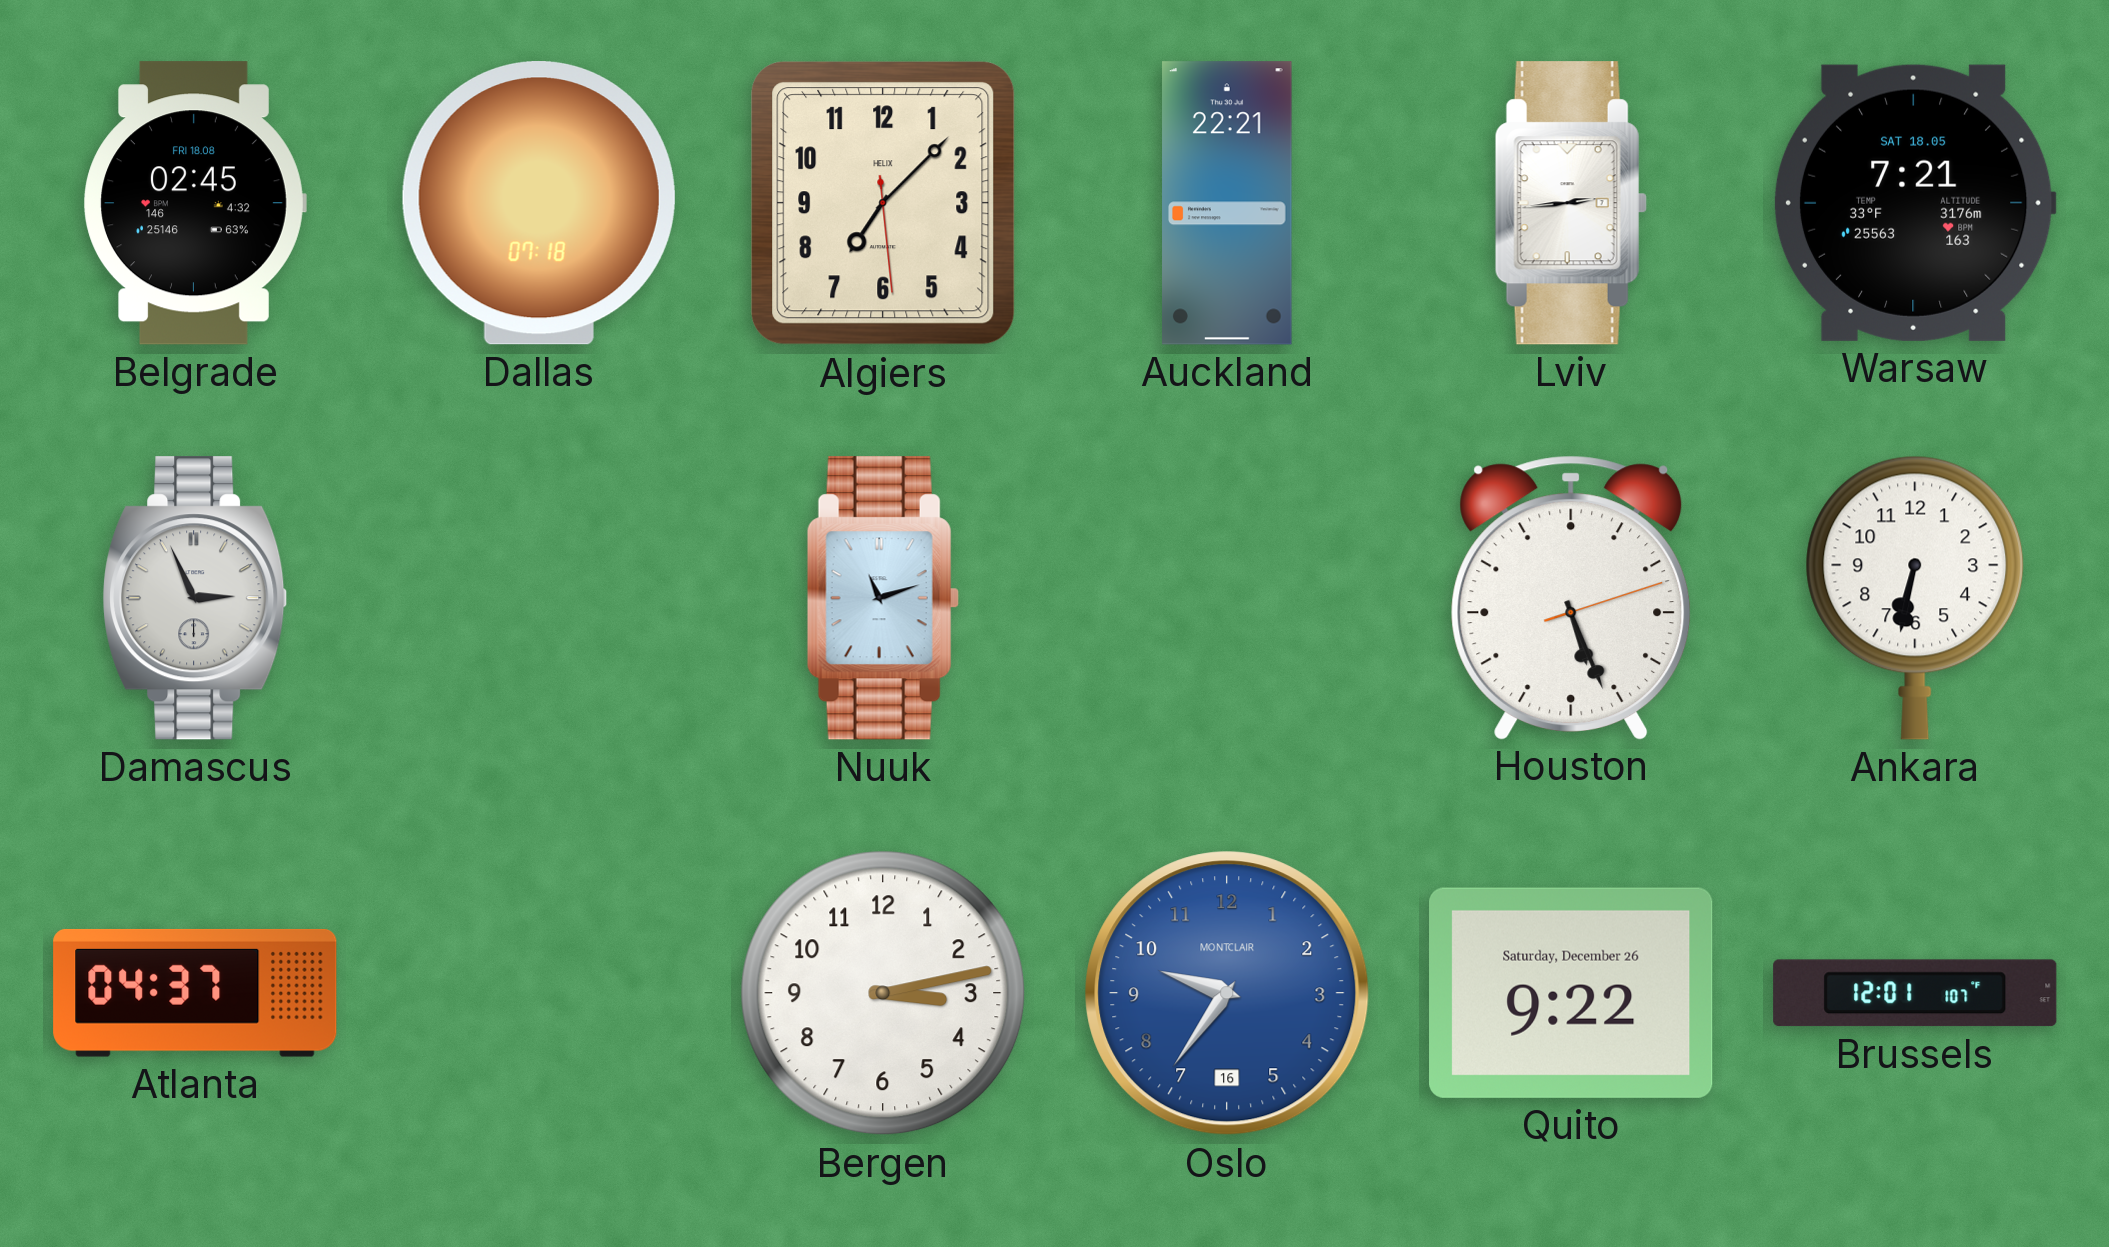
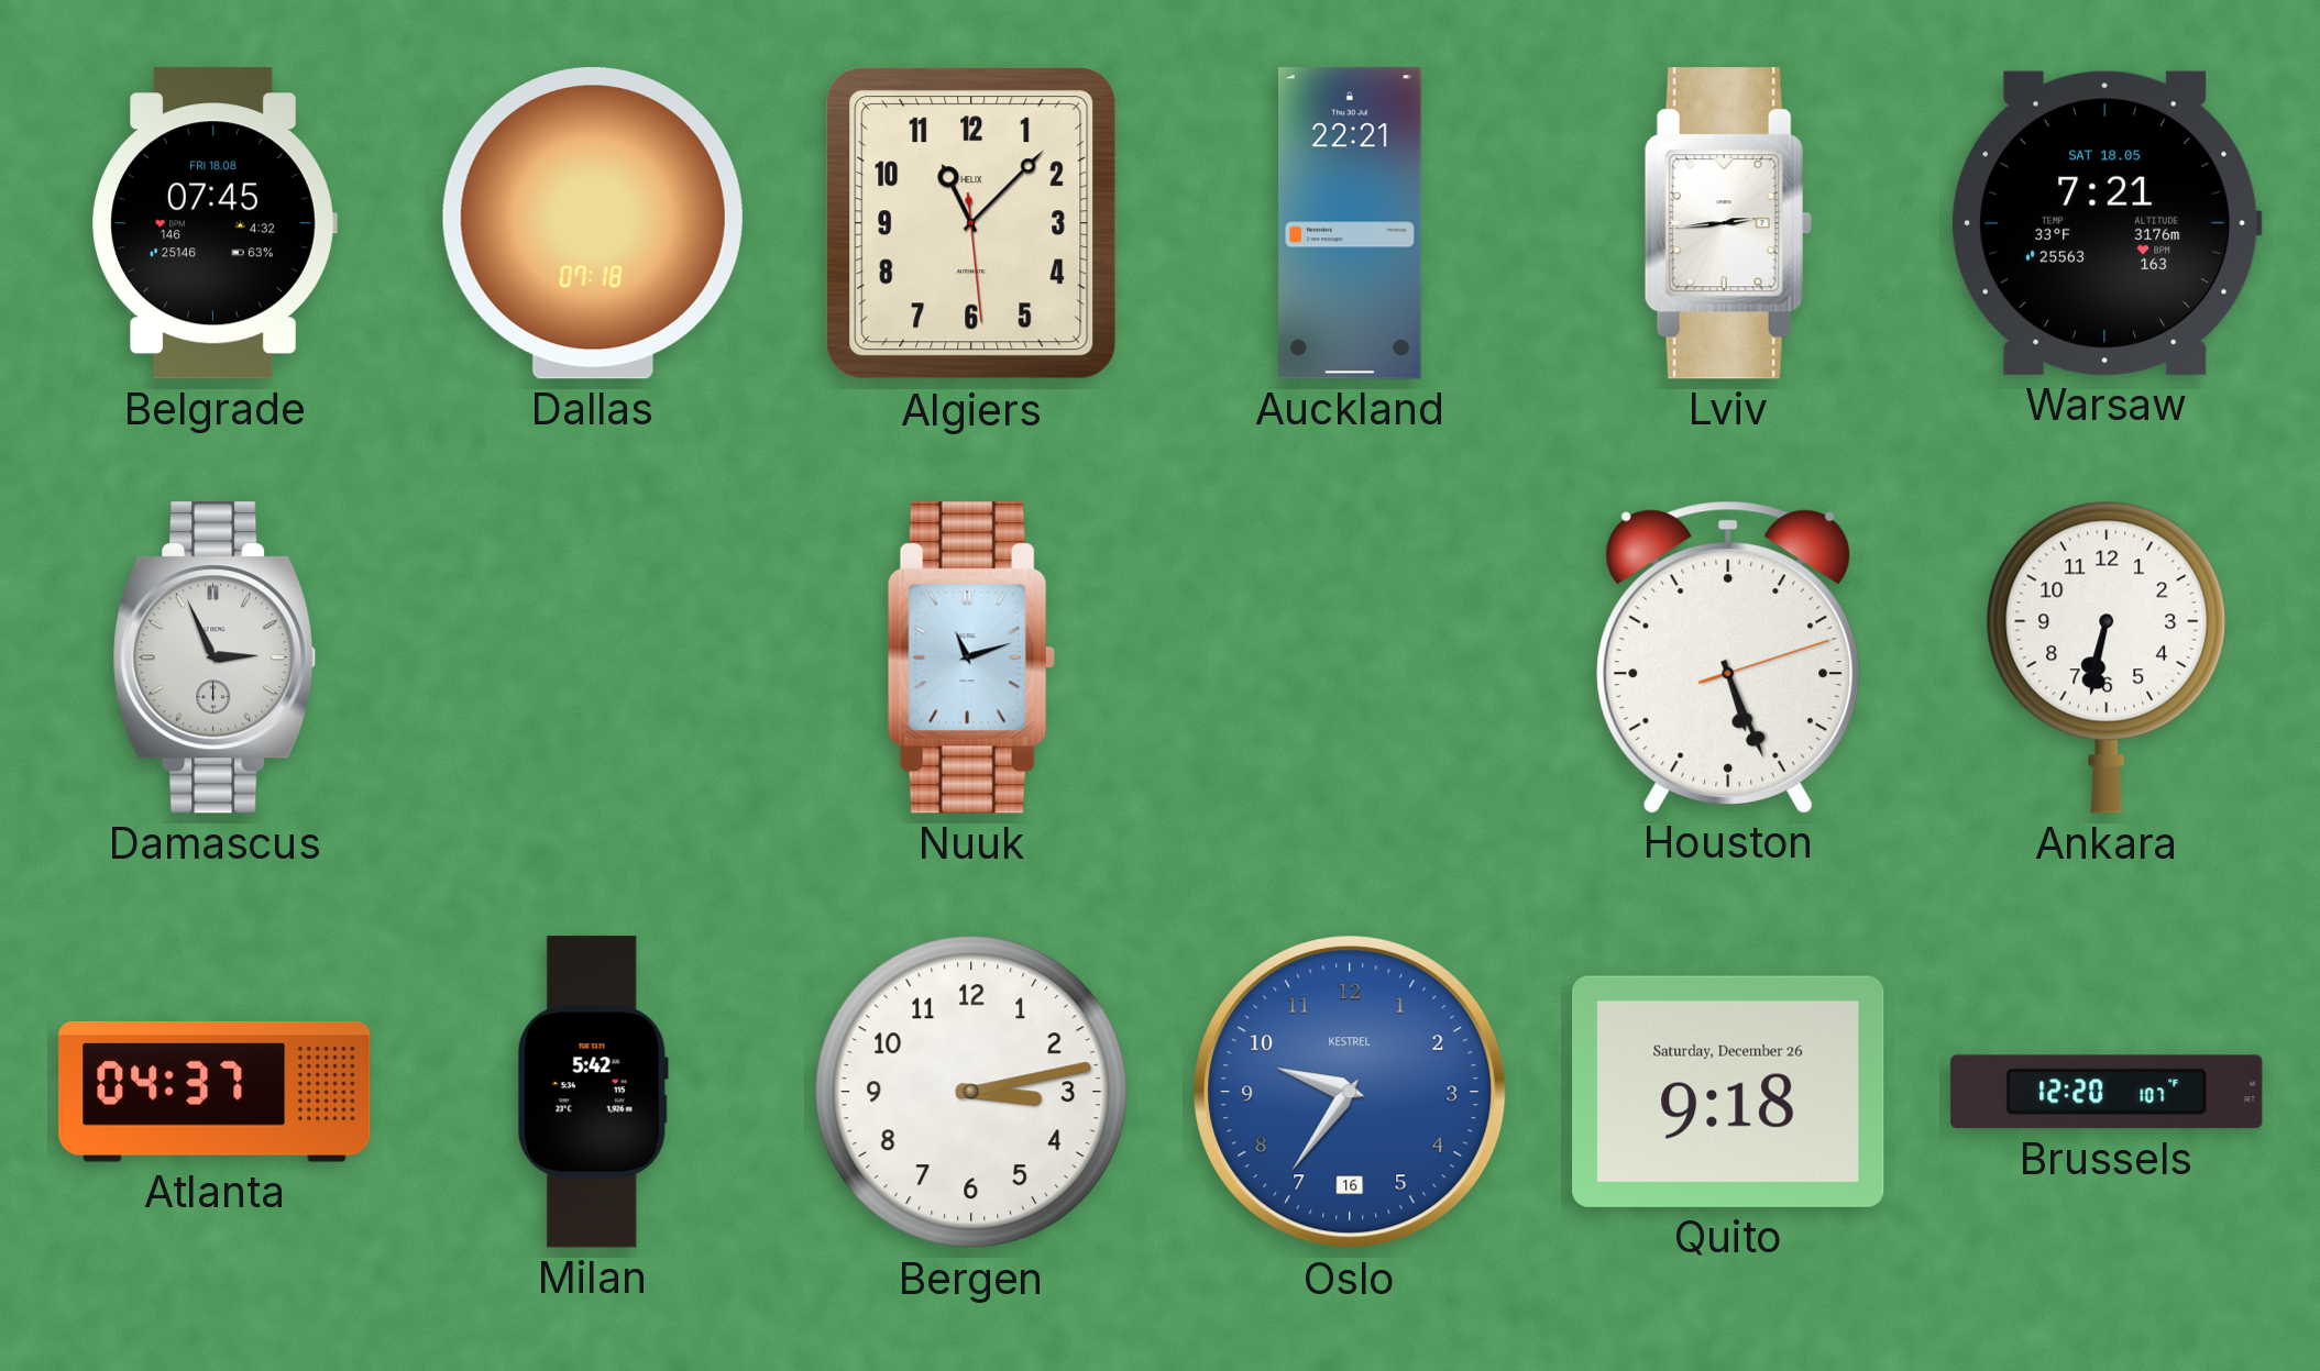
Belgrade: 02:45 -> 07:45
Algiers: 7:07 -> 11:07
Milan: none -> 5:42
Oslo brand: MONTCLAIR -> KESTREL
Quito: 9:22 -> 9:18
Brussels: 12:01 -> 12:20
